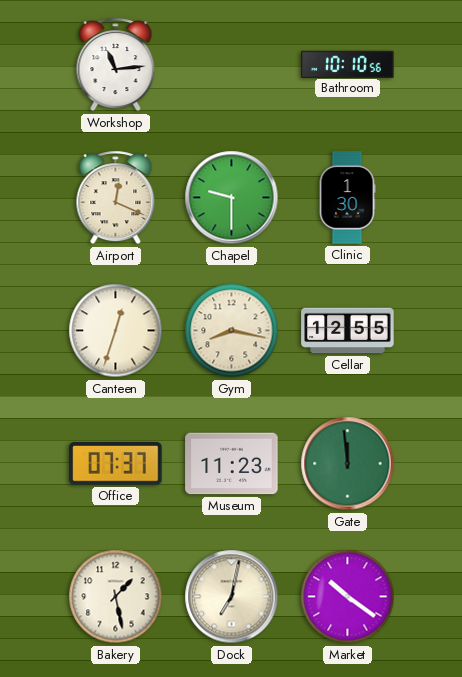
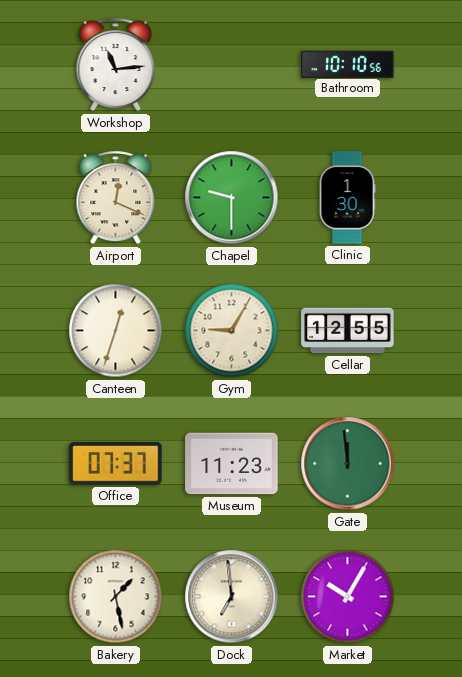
Gym: 8:17 -> 9:05
Dock: 7:02 -> 6:59
Market: 10:21 -> 10:05
